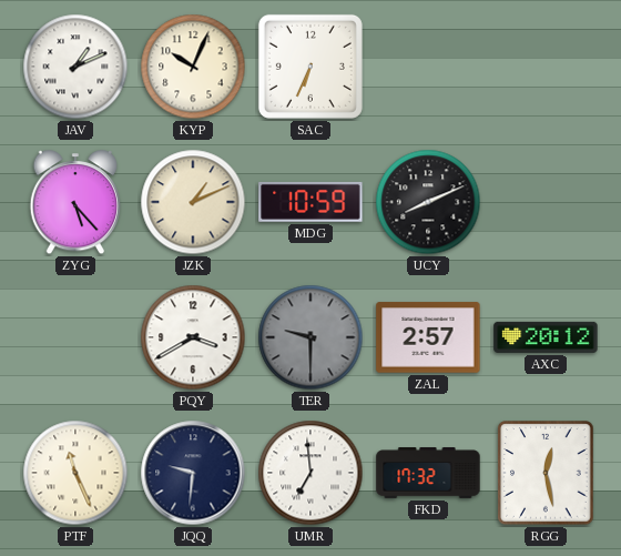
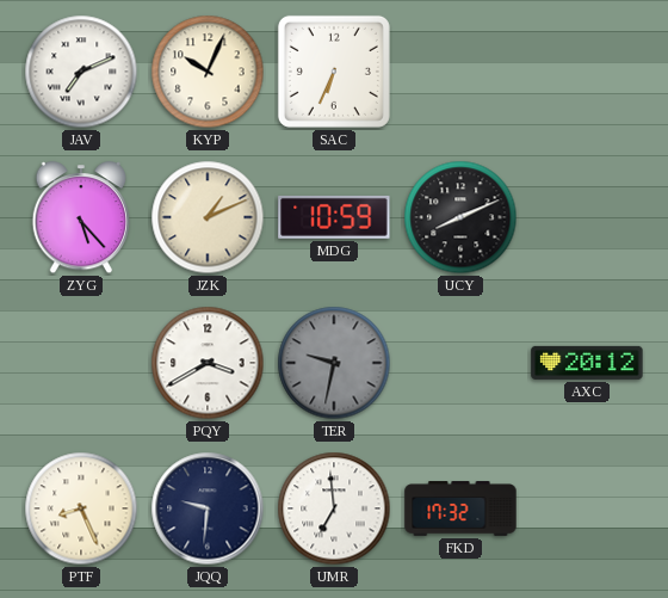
JAV: 1:11 -> 7:11
TER: 9:30 -> 9:32
ZAL: 2:57 -> none
PTF: 11:26 -> 8:26
RGG: 12:28 -> none
